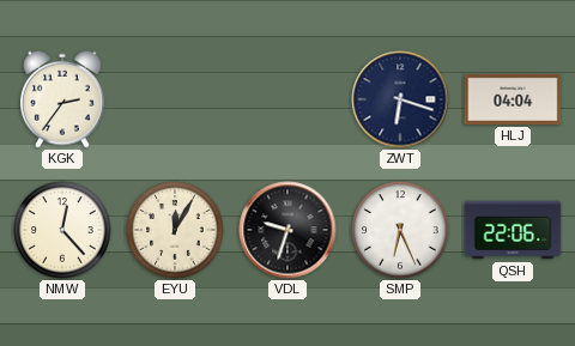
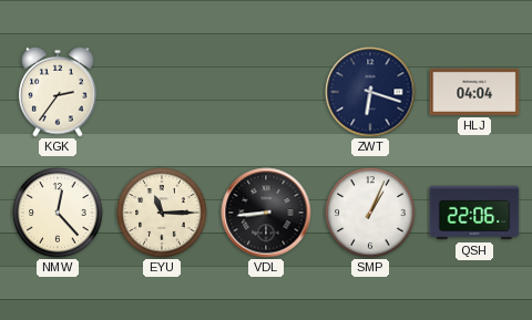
EYU: 12:05 -> 11:15
VDL: 9:33 -> 8:44
SMP: 6:26 -> 1:04
